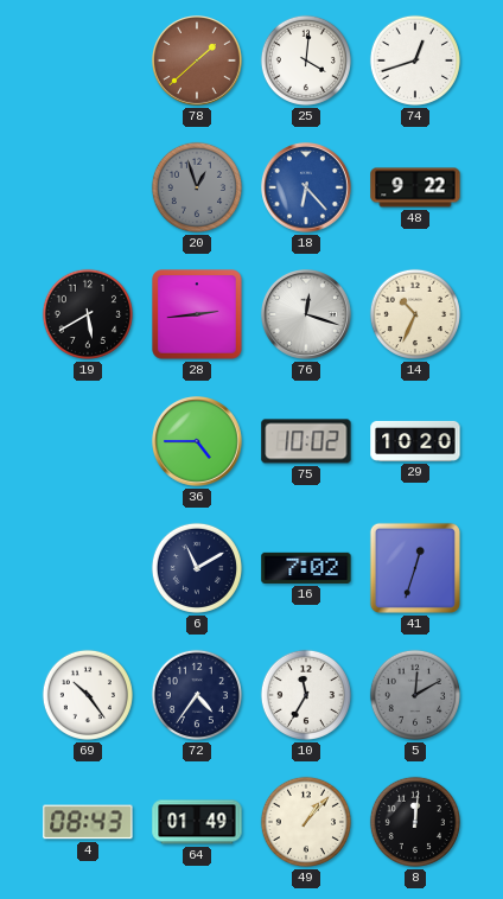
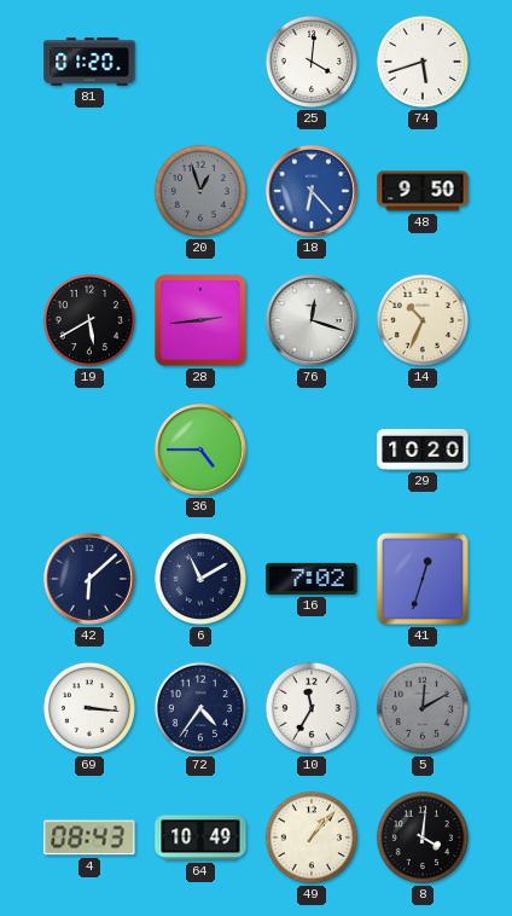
81: none -> 01:20
78: 1:38 -> none
74: 12:42 -> 5:42
48: 9:22 -> 9:50
75: 10:02 -> none
42: none -> 6:08
69: 10:24 -> 3:16
64: 01:49 -> 10:49
8: 12:01 -> 4:01
